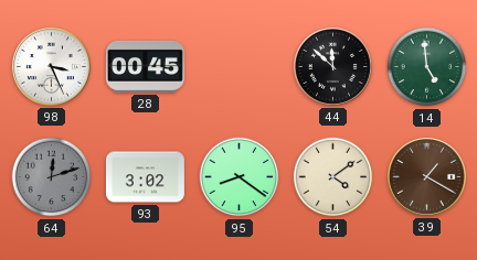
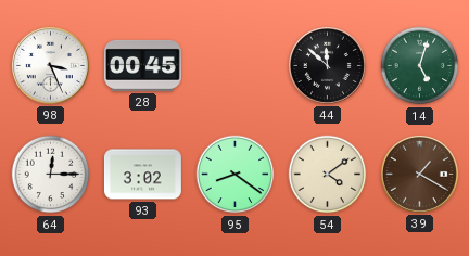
14: 4:59 -> 5:03
64: 12:12 -> 12:15
64 dial: grey -> white
